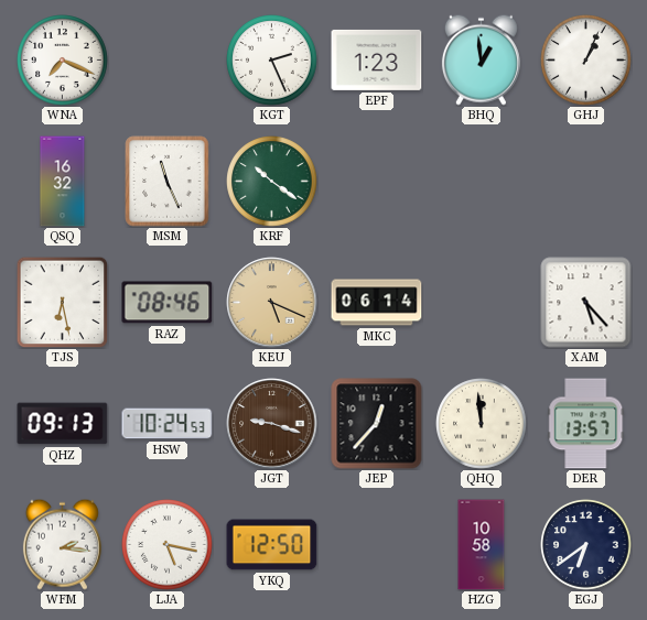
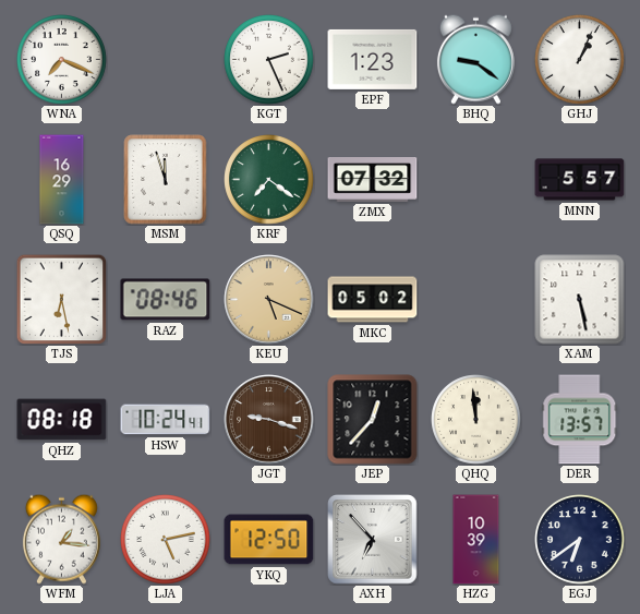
BHQ: 12:59 -> 9:21
QSQ: 16:32 -> 16:29
MSM: 11:26 -> 11:57
KRF: 10:21 -> 7:21
ZMX: none -> 07:32
MNN: none -> 5:57
MKC: 06:14 -> 05:02
XAM: 5:23 -> 5:28
QHZ: 09:13 -> 08:18
HSW: 10:24:53 -> 10:24:41
WFM: 2:16 -> 1:16
LJA: 5:17 -> 5:13
AXH: none -> 6:53
HZG: 10:58 -> 10:39
